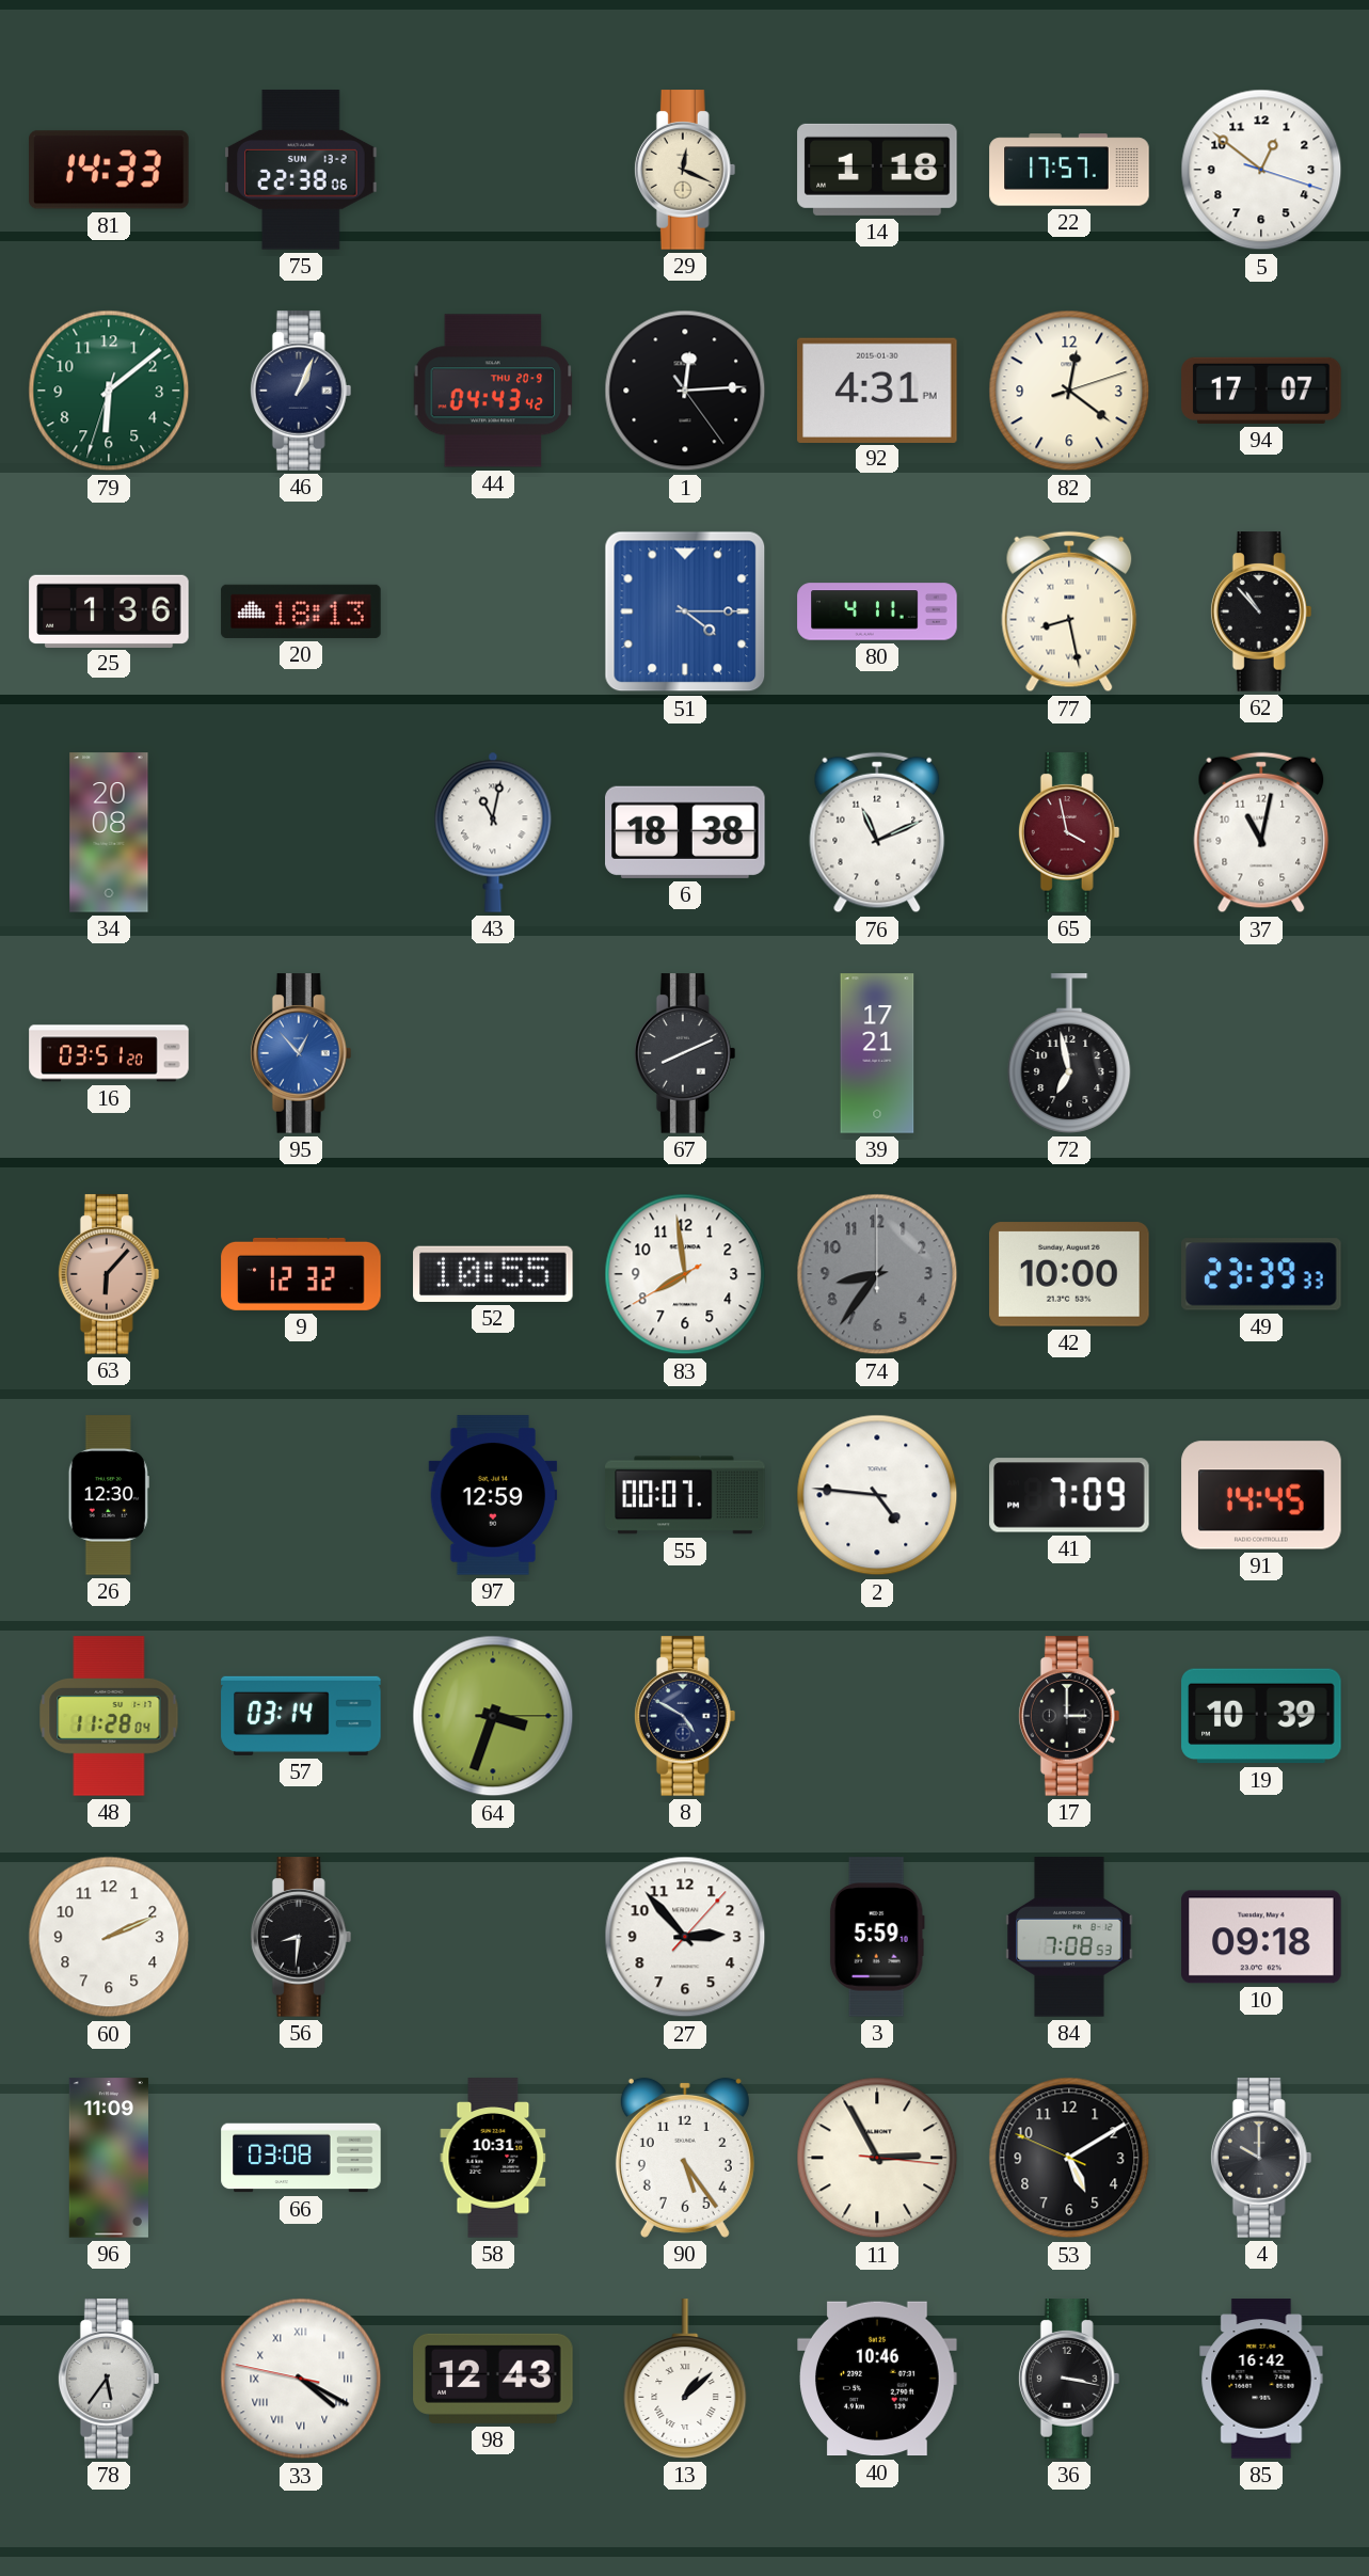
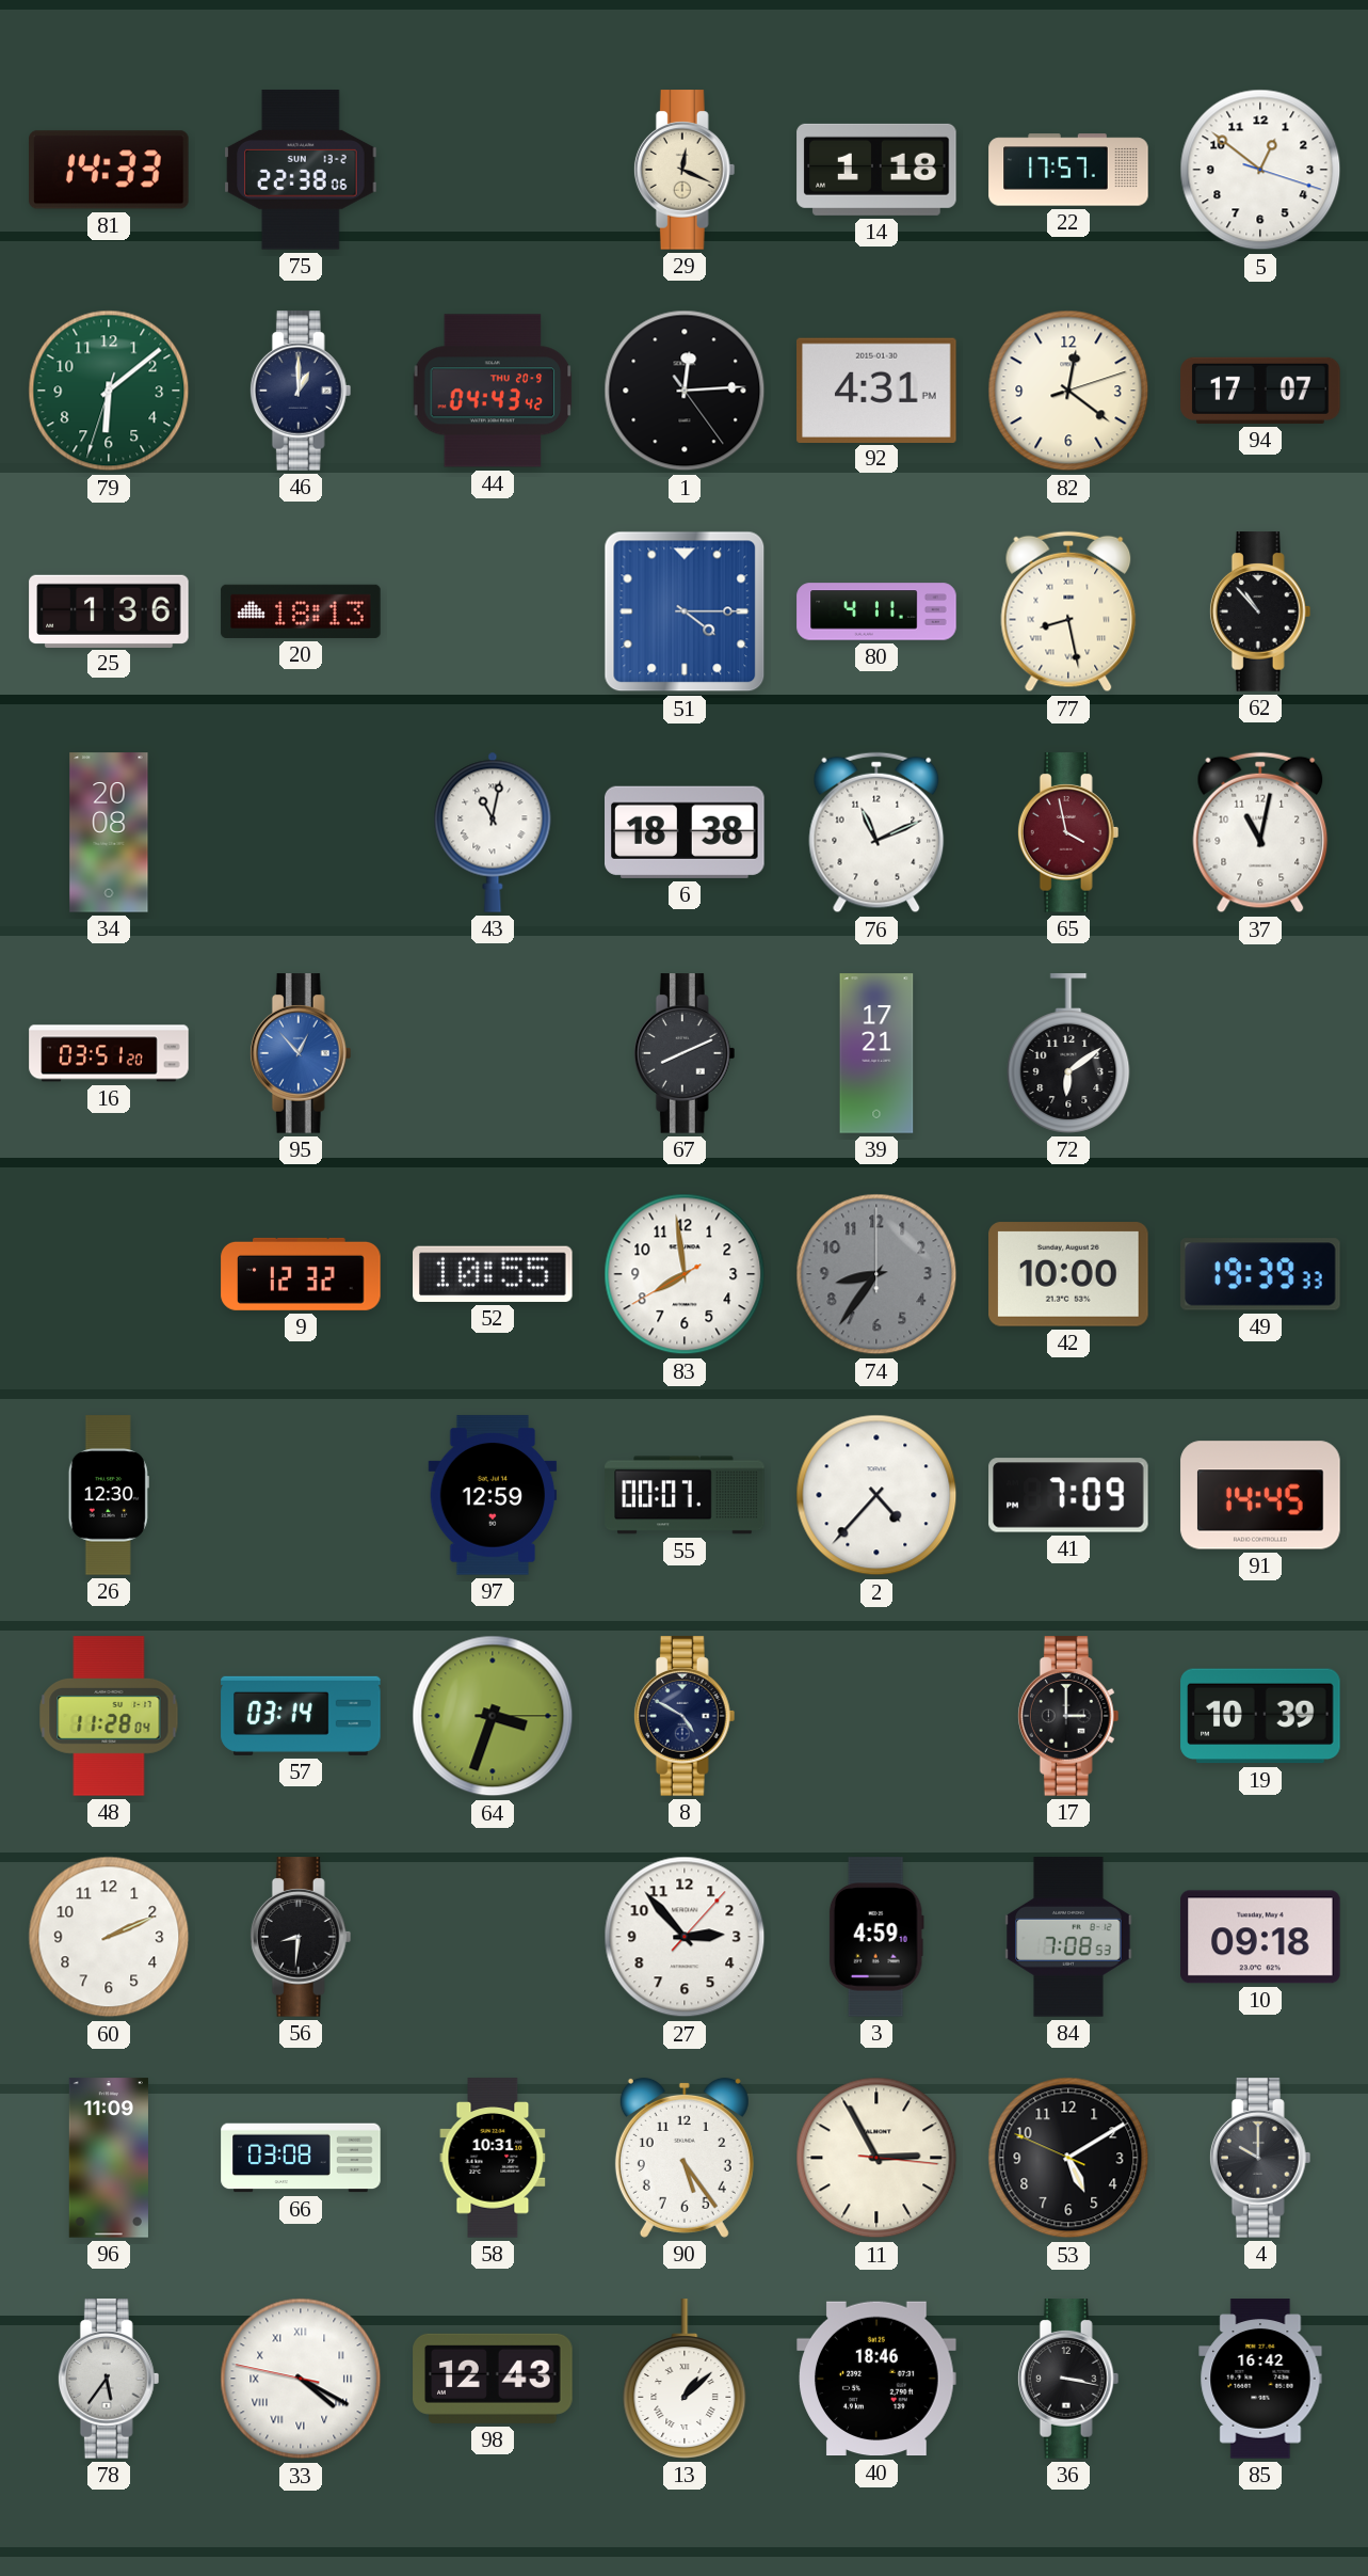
46: 1:04 -> 1:00
72: 6:58 -> 6:09
63: 6:07 -> none
49: 23:39 -> 19:39
2: 4:46 -> 4:37
3: 5:59 -> 4:59
40: 10:46 -> 18:46
